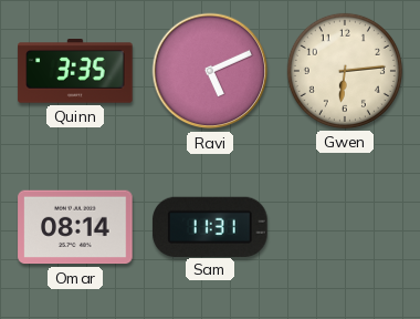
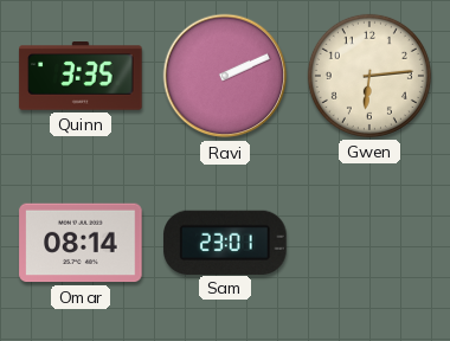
Ravi: 5:11 -> 2:11
Sam: 11:31 -> 23:01
